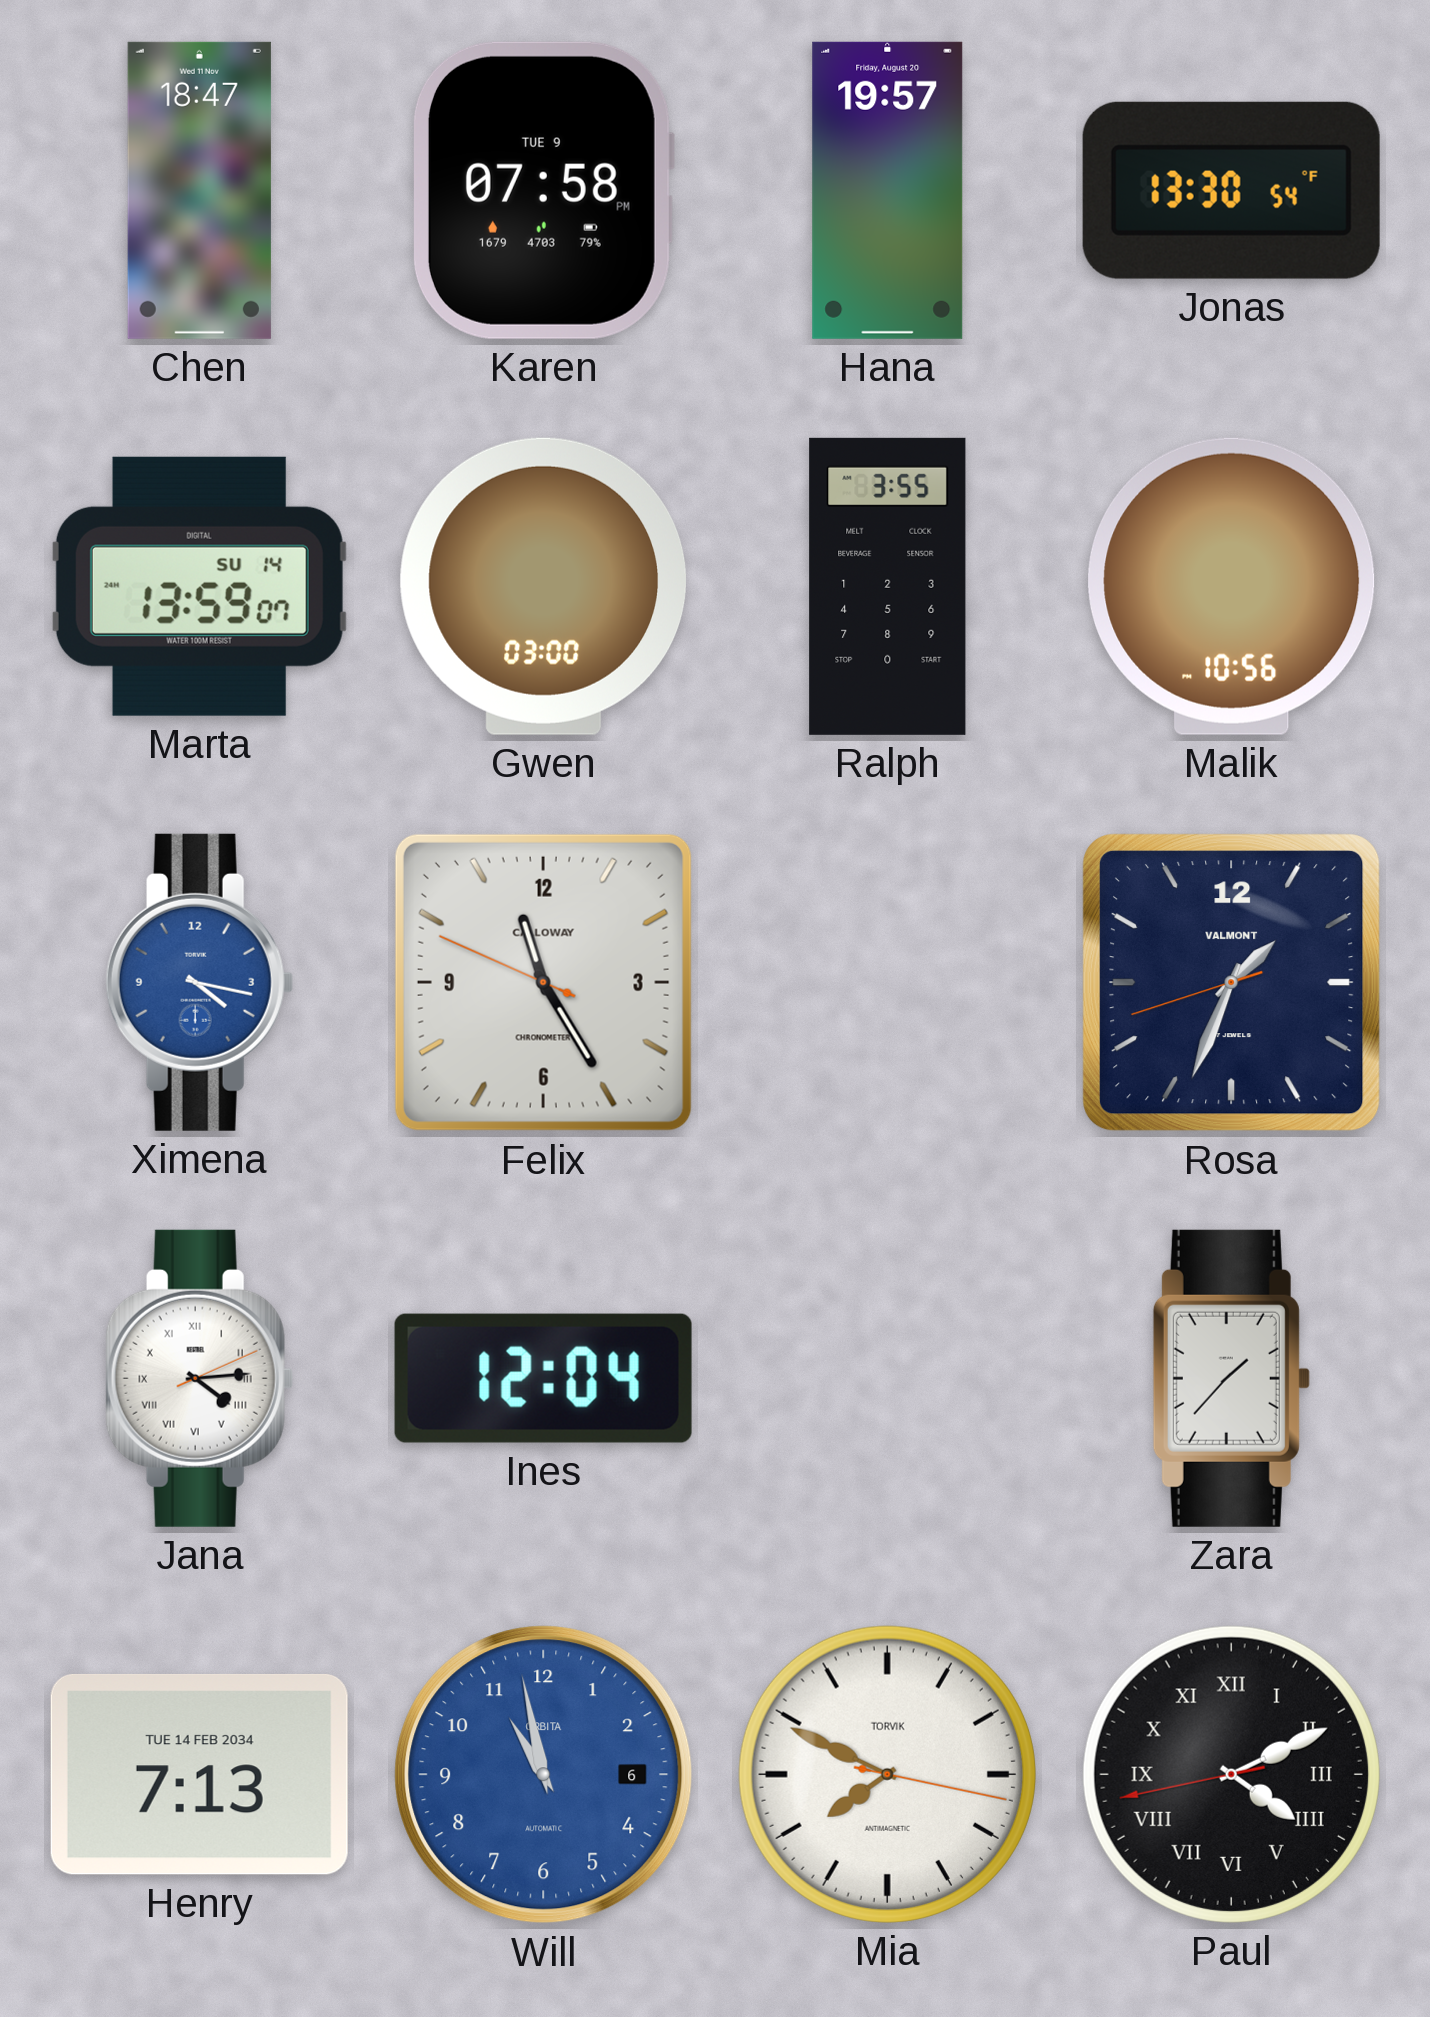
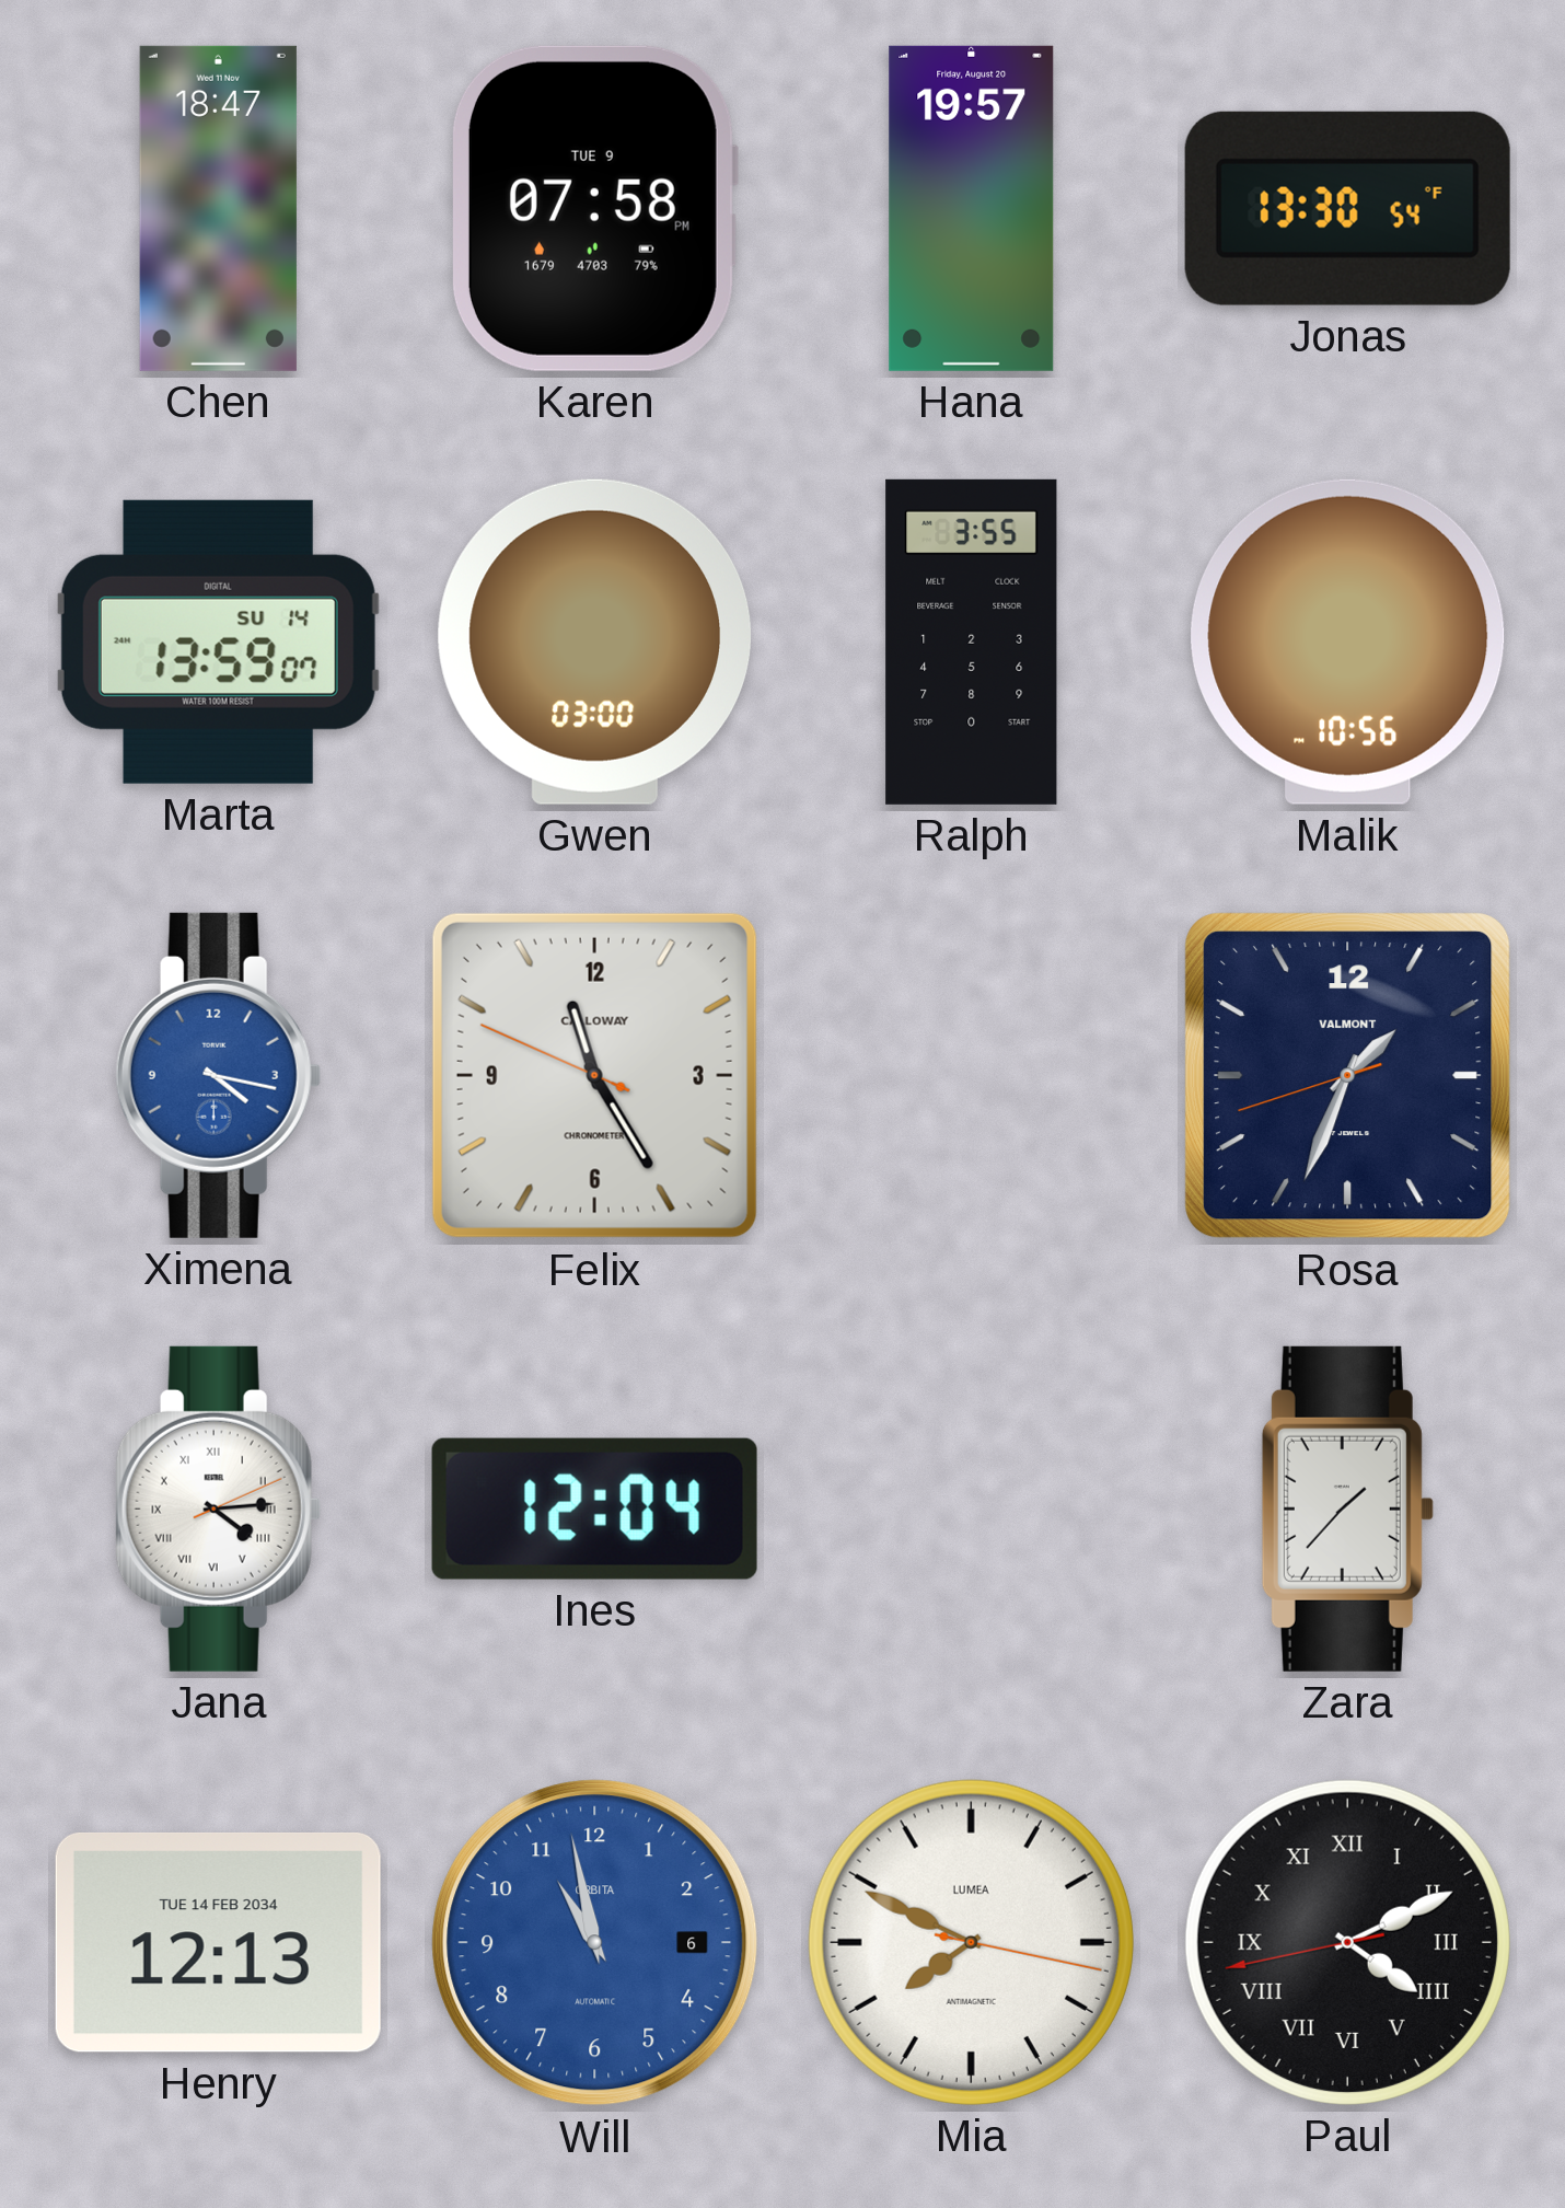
Henry: 7:13 -> 12:13
Mia brand: TORVIK -> LUMEA
